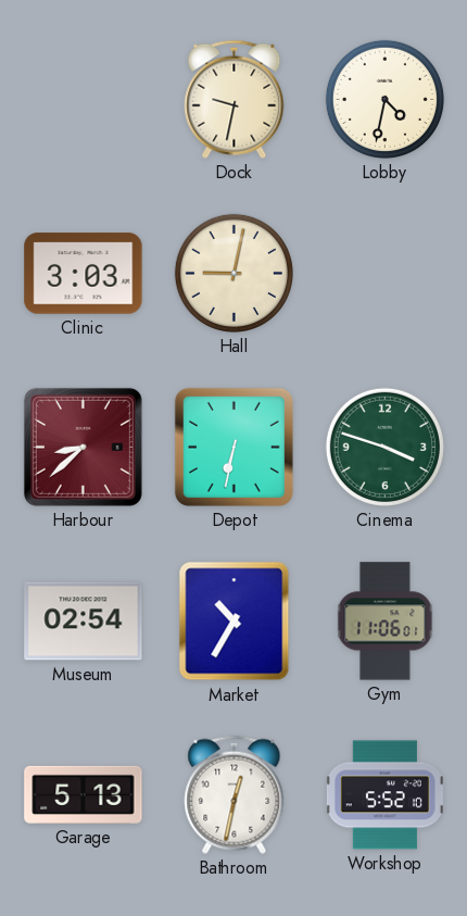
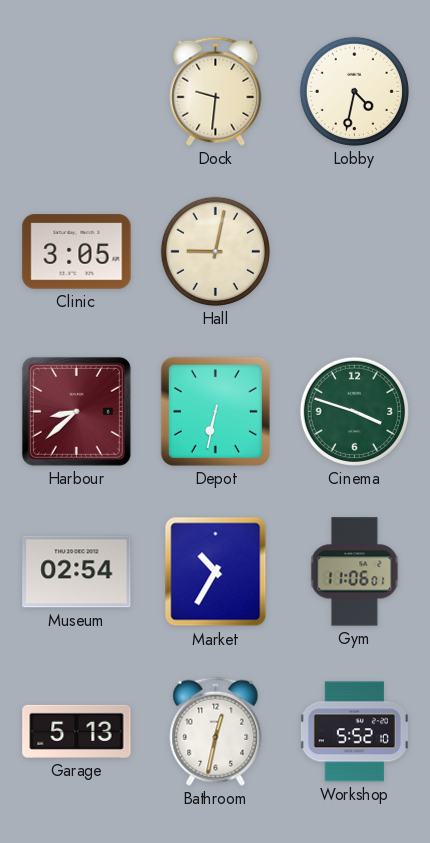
Dock: 9:32 -> 9:31
Clinic: 3:03 -> 3:05
